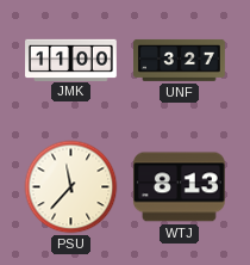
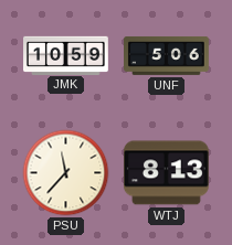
JMK: 11:00 -> 10:59
UNF: 3:27 -> 5:06
